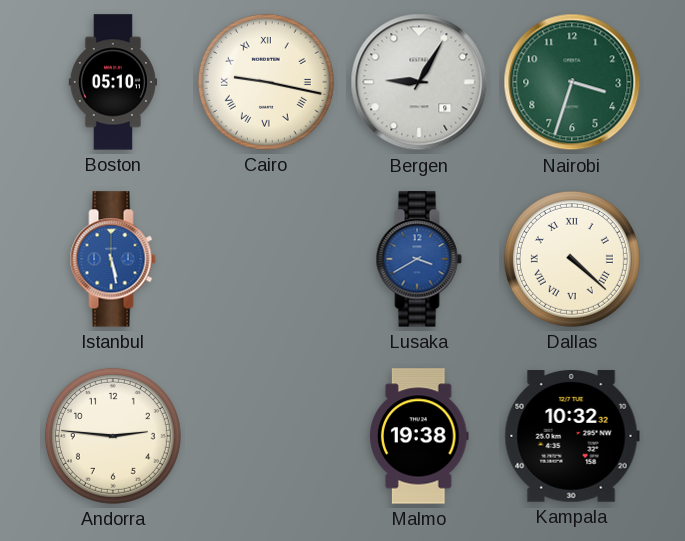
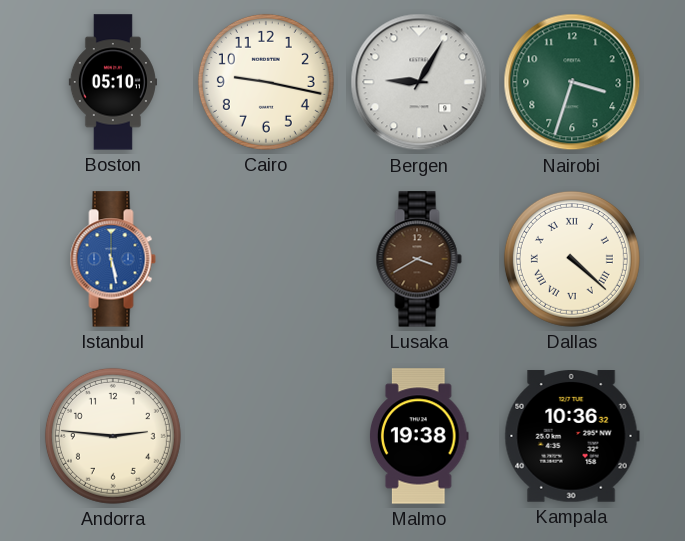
Cairo numerals: Roman -> Arabic
Lusaka dial: blue -> brown
Kampala: 10:32 -> 10:36
